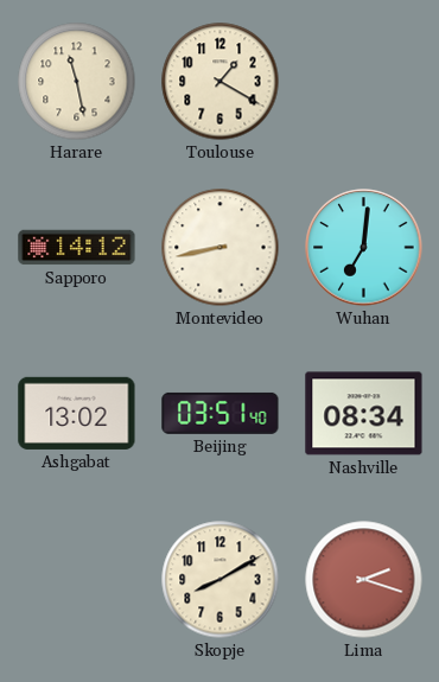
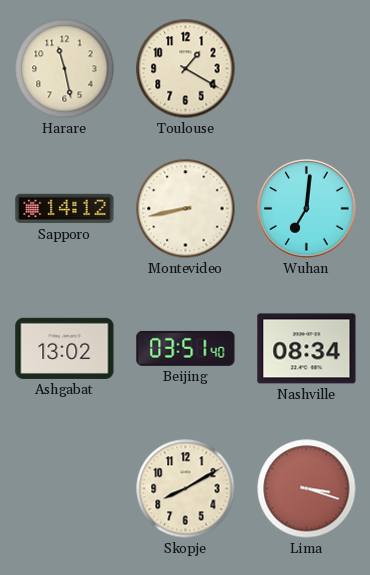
Lima: 2:18 -> 3:18
